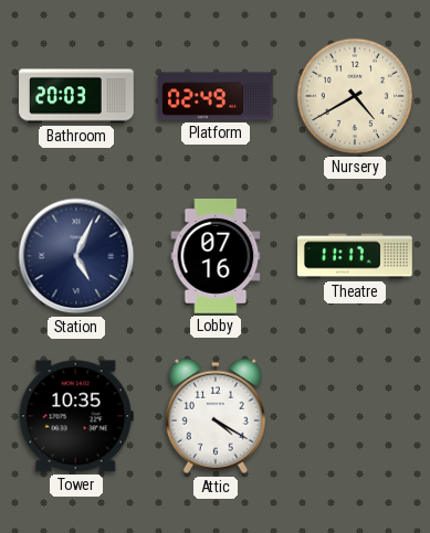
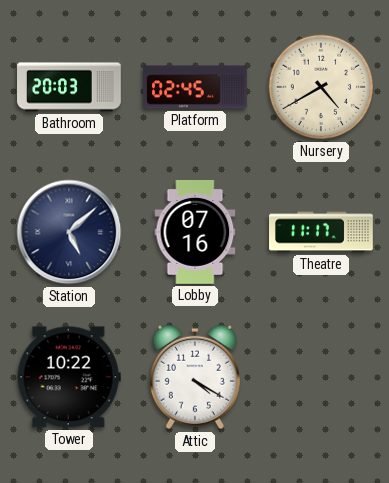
Platform: 02:49 -> 02:45
Station: 5:04 -> 5:08
Tower: 10:35 -> 10:22
